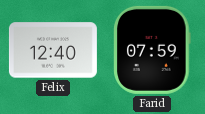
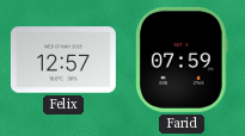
Felix: 12:40 -> 12:57
